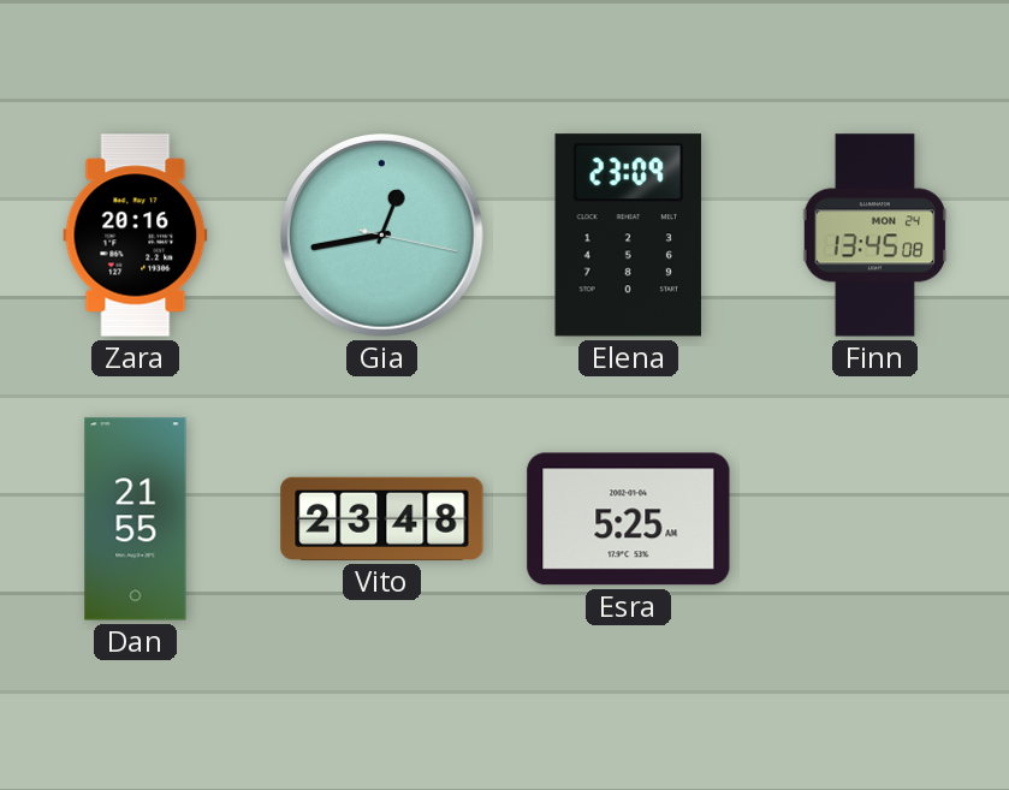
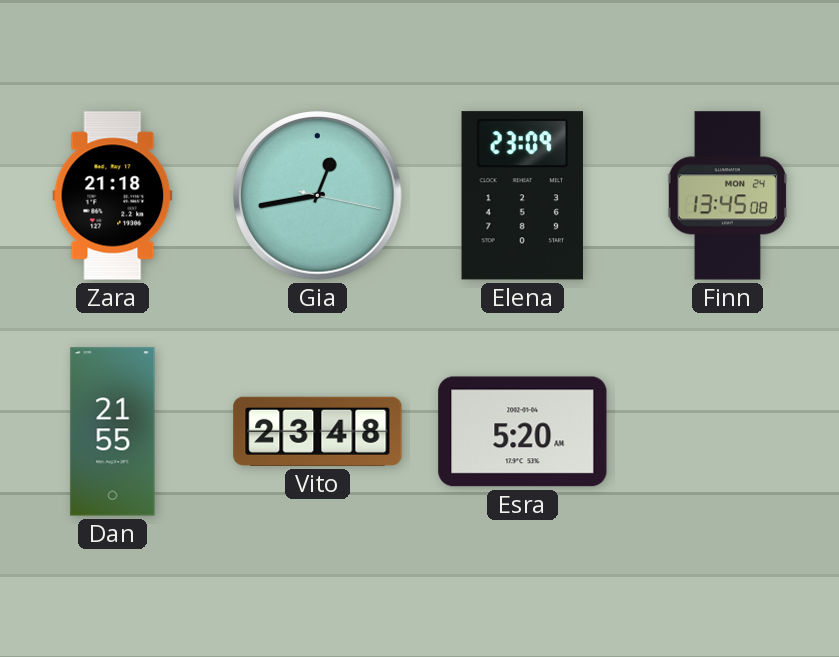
Zara: 20:16 -> 21:18
Esra: 5:25 -> 5:20
